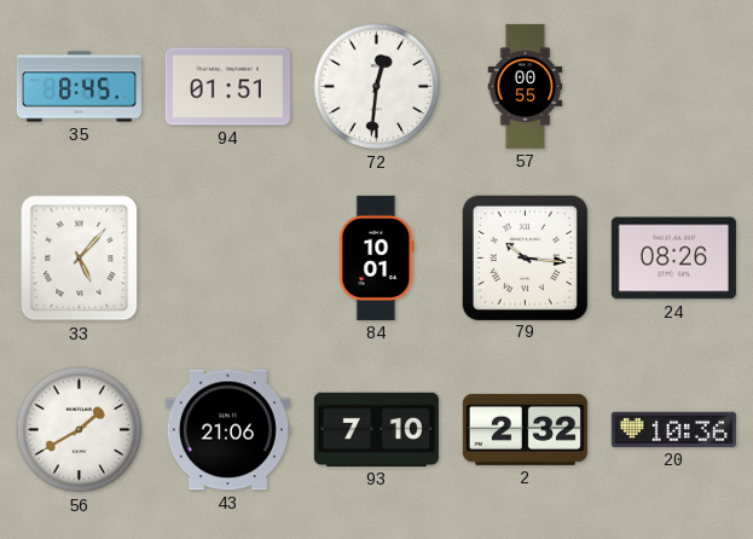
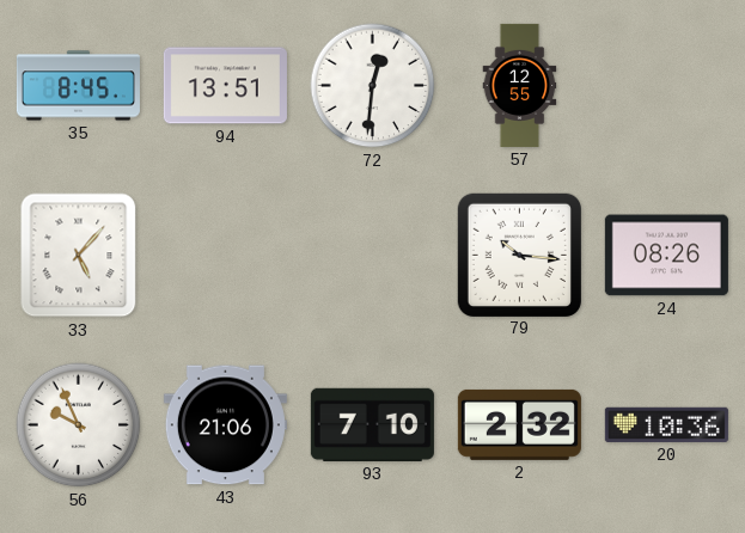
94: 01:51 -> 13:51
57: 00:55 -> 12:55
84: 10:01 -> none
56: 1:40 -> 9:56
